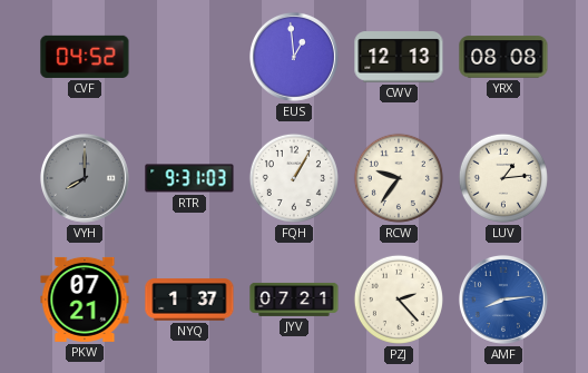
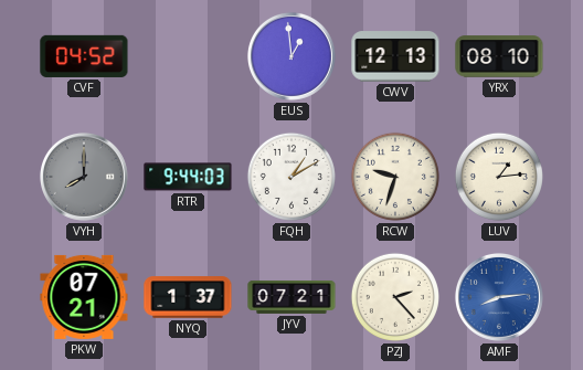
YRX: 08:08 -> 08:10
RTR: 9:31 -> 9:44
FQH: 1:05 -> 1:10
RCW: 9:36 -> 9:33
